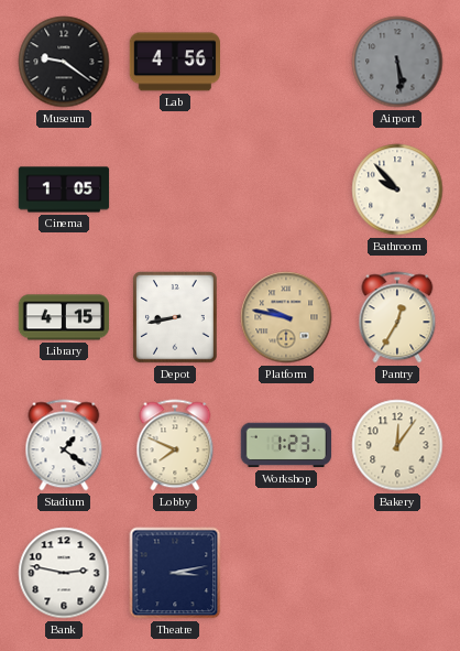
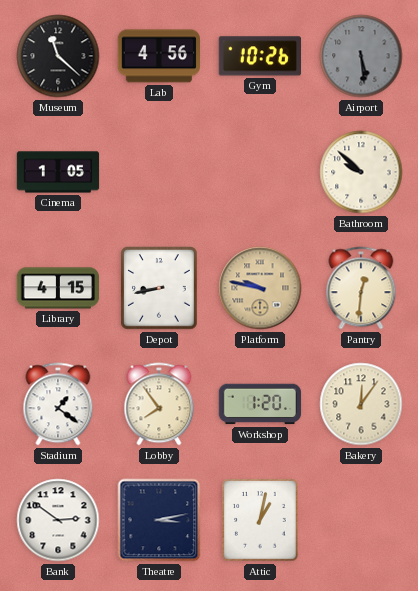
Museum: 9:21 -> 11:22
Gym: none -> 10:26
Bathroom: 9:53 -> 9:52
Pantry: 12:35 -> 12:31
Lobby: 7:49 -> 7:54
Workshop: 1:23 -> 1:20
Bank: 2:47 -> 2:51
Attic: none -> 1:02
